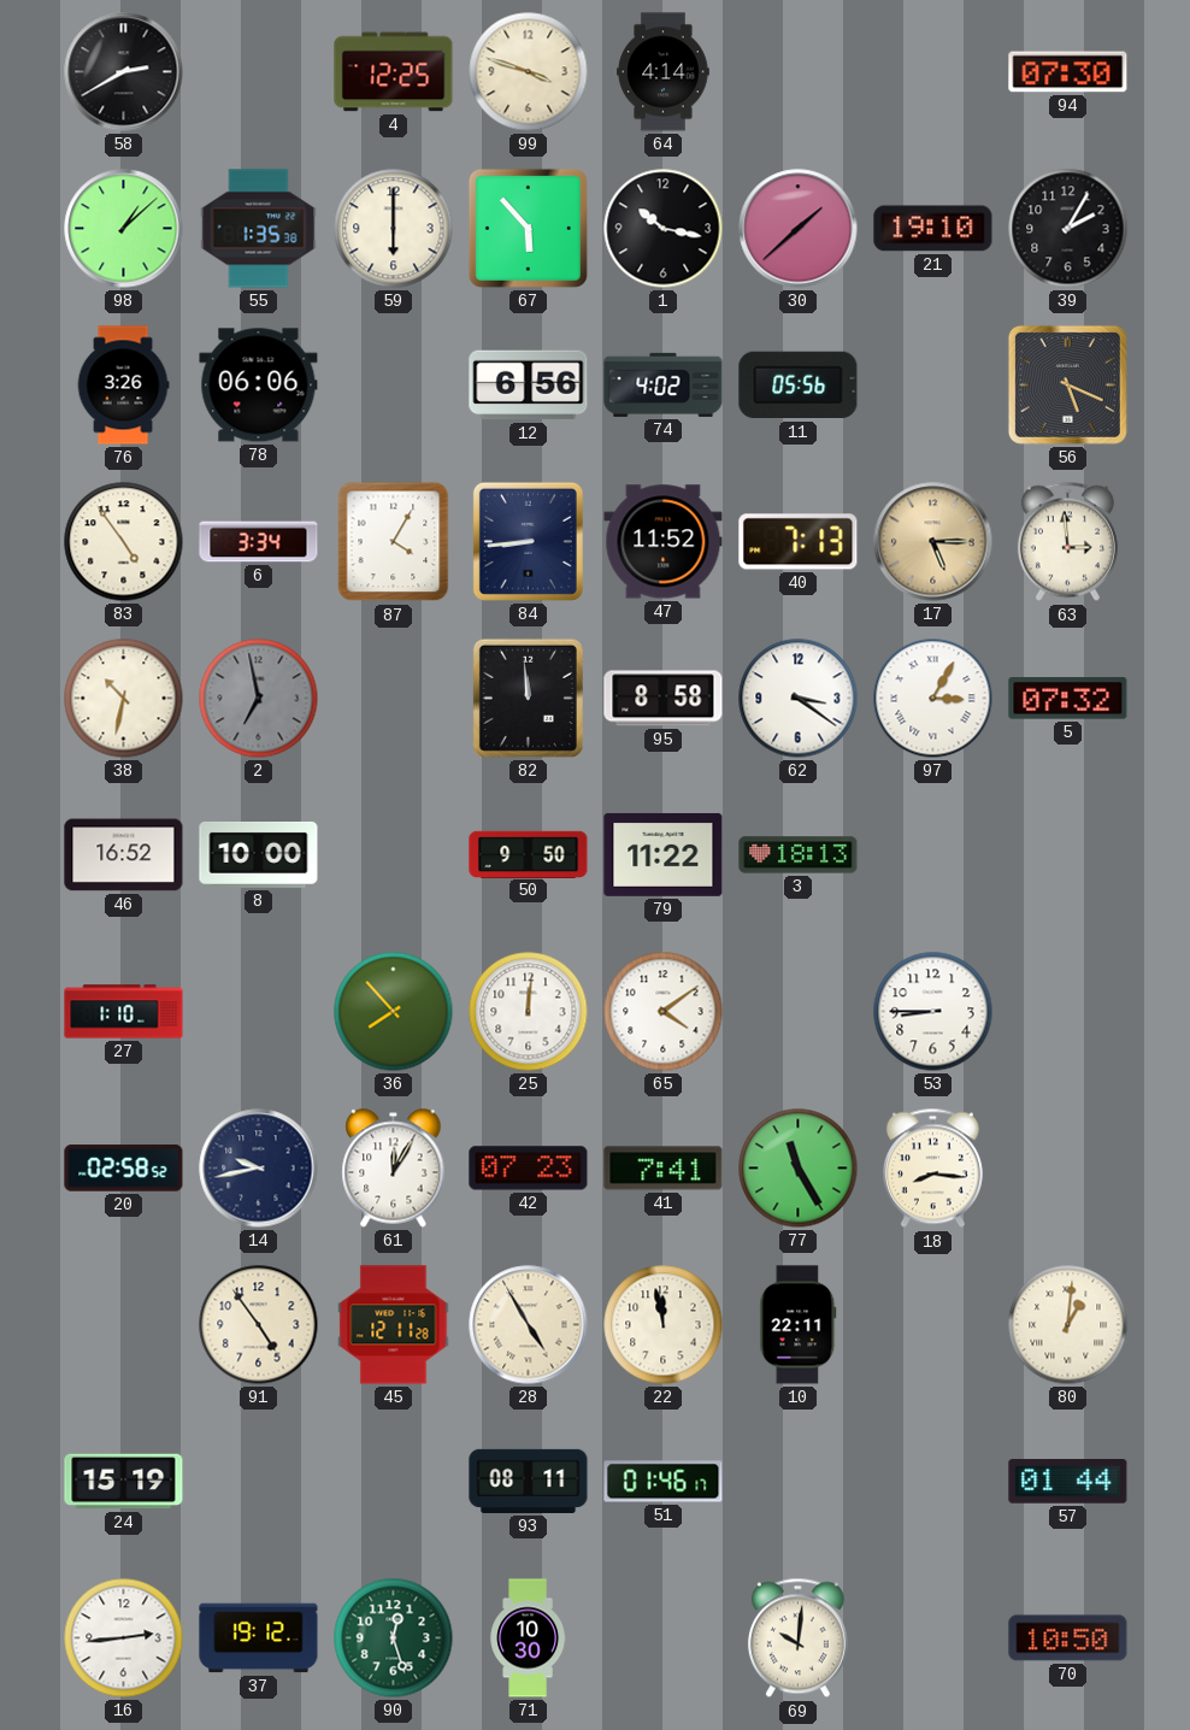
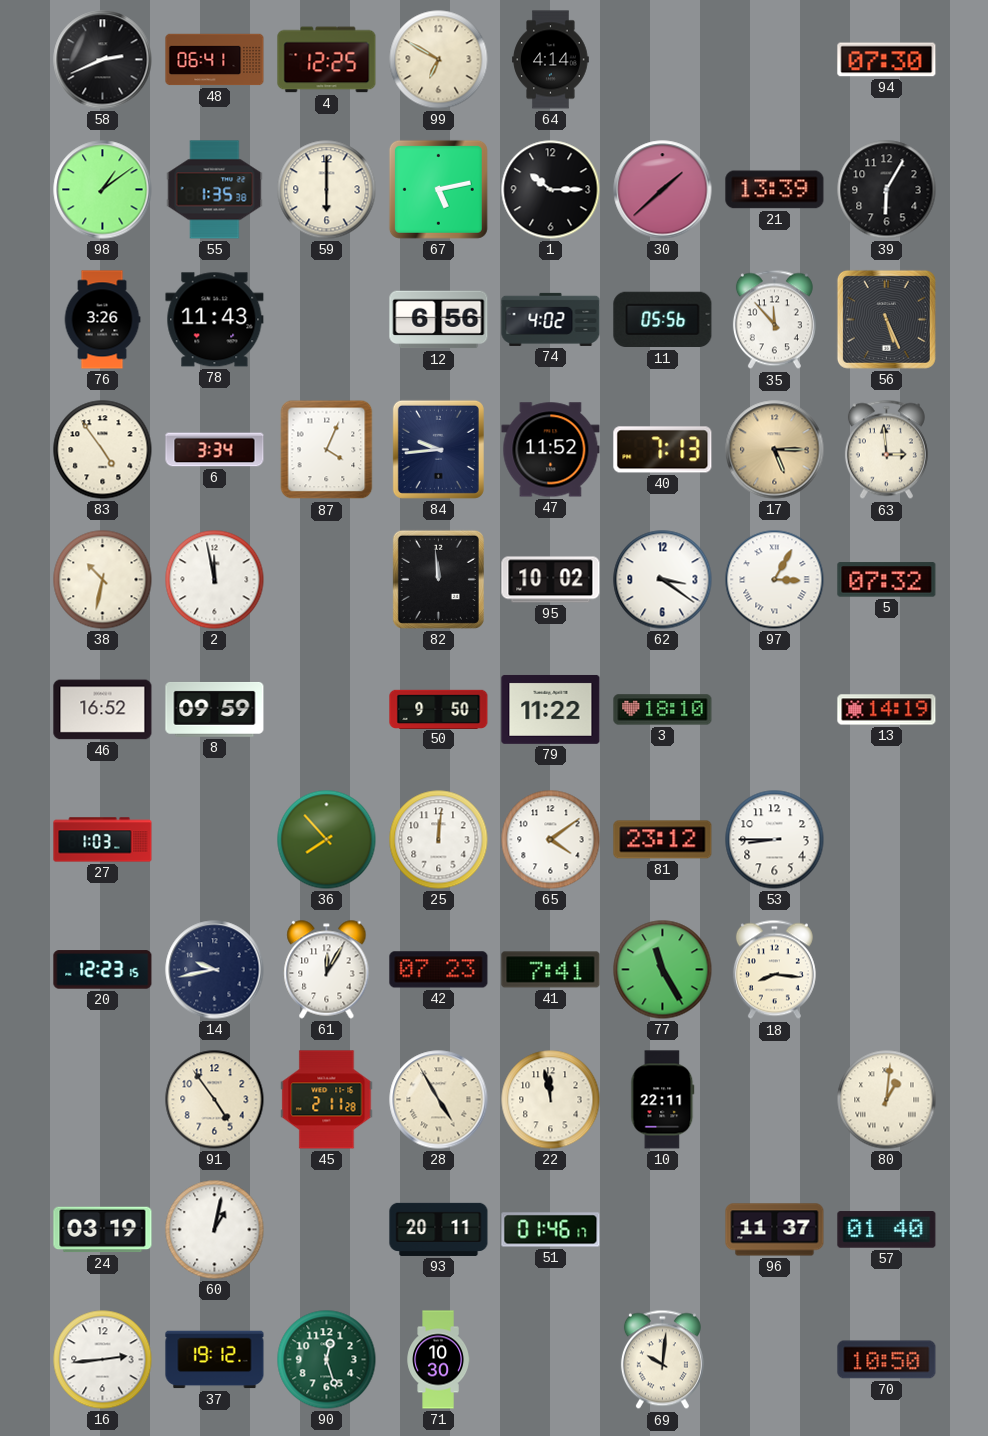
58: 2:40 -> 2:41
48: none -> 06:41
99: 3:48 -> 6:50
98: 1:08 -> 1:09
67: 5:53 -> 5:13
1: 10:17 -> 10:15
21: 19:10 -> 13:39
39: 2:05 -> 6:05
78: 06:06 -> 11:43
35: none -> 11:53
56: 5:19 -> 5:26
87: 4:05 -> 4:04
84: 8:44 -> 9:44
2: 6:58 -> 11:58
2 dial: grey -> white
95: 8:58 -> 10:02
8: 10:00 -> 09:59
3: 18:13 -> 18:10
13: none -> 14:19
27: 1:10 -> 1:03
81: none -> 23:12
20: 02:58 -> 12:23
45: 12:11 -> 2:11
24: 15:19 -> 03:19
60: none -> 1:02
93: 08:11 -> 20:11
96: none -> 11:37
57: 01:44 -> 01:40
